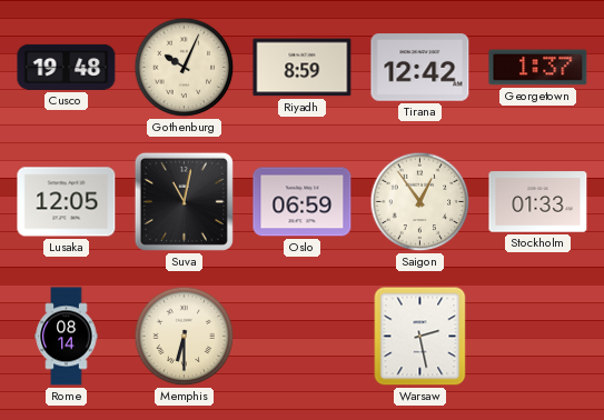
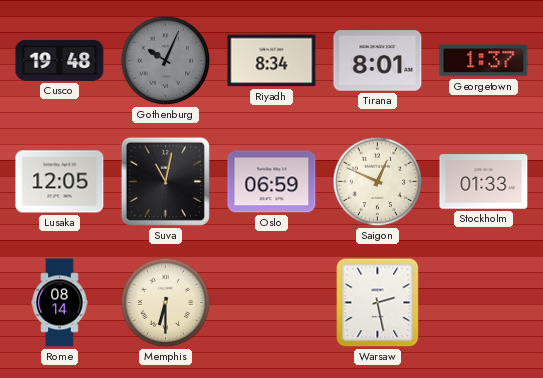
Gothenburg dial: cream -> grey
Riyadh: 8:59 -> 8:34
Tirana: 12:42 -> 8:01
Saigon: 12:54 -> 12:49
